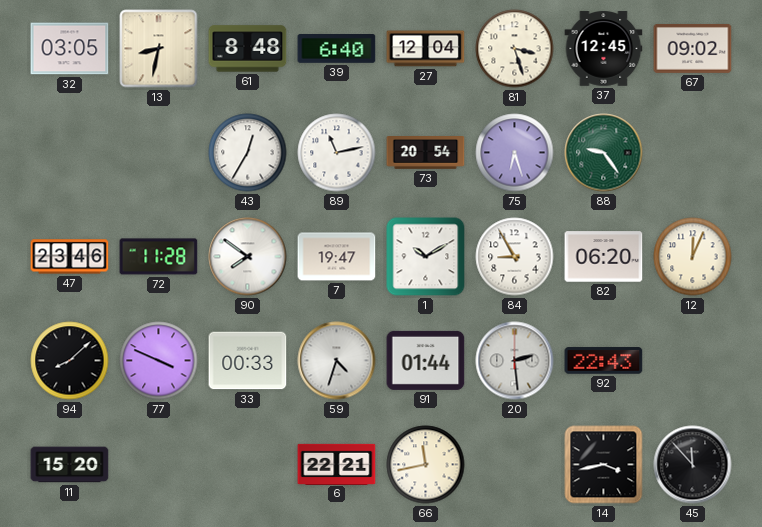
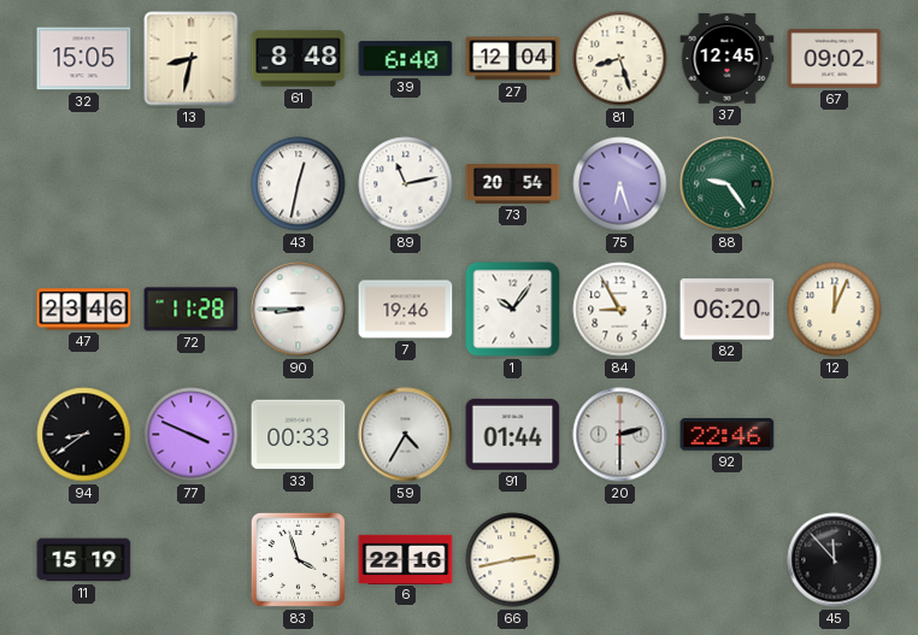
32: 03:05 -> 15:05
81: 3:27 -> 8:27
43: 12:35 -> 12:32
90: 7:51 -> 8:45
7: 19:47 -> 19:46
1: 10:10 -> 10:06
94: 8:08 -> 8:39
59: 4:33 -> 4:35
20: 2:29 -> 2:30
92: 22:43 -> 22:46
11: 15:20 -> 15:19
83: none -> 3:57
6: 22:21 -> 22:16
66: 11:43 -> 2:43
14: 3:43 -> none
